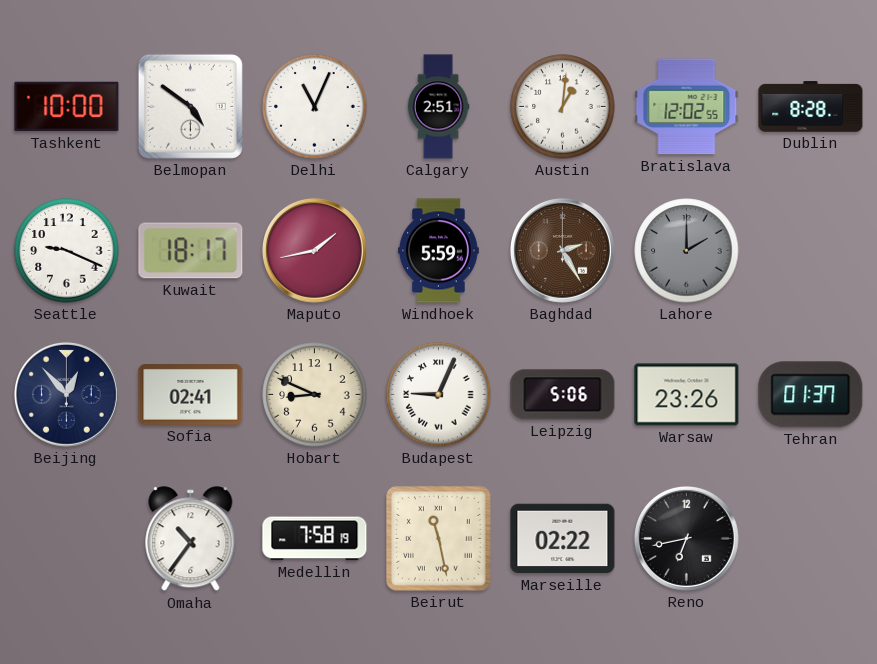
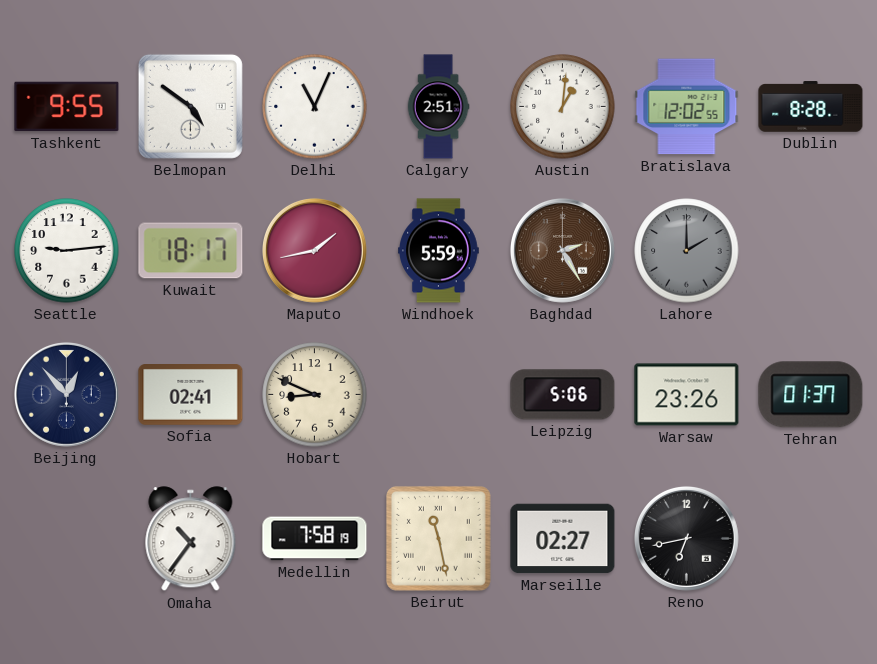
Tashkent: 10:00 -> 9:55
Seattle: 9:19 -> 9:14
Budapest: 9:04 -> none
Marseille: 02:22 -> 02:27
